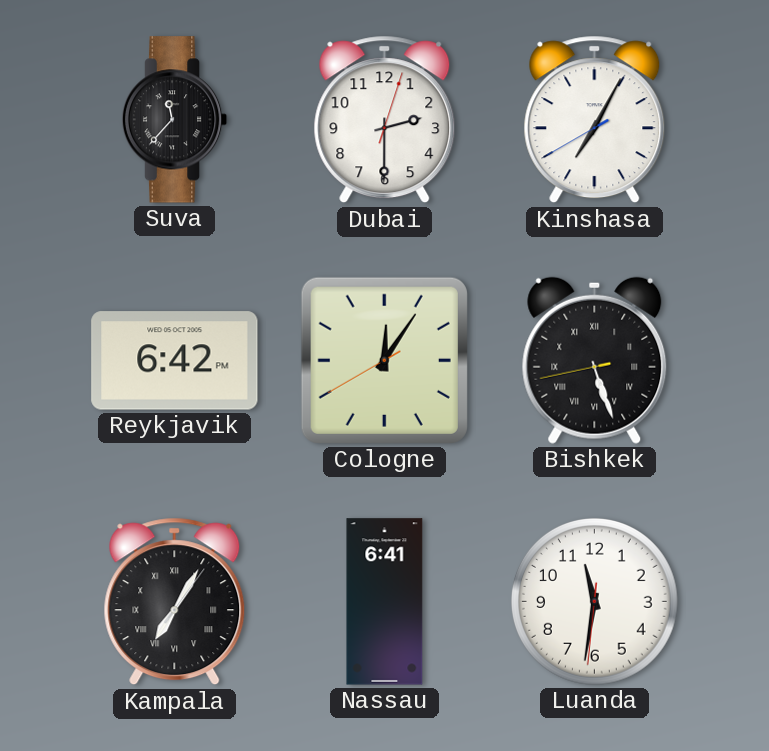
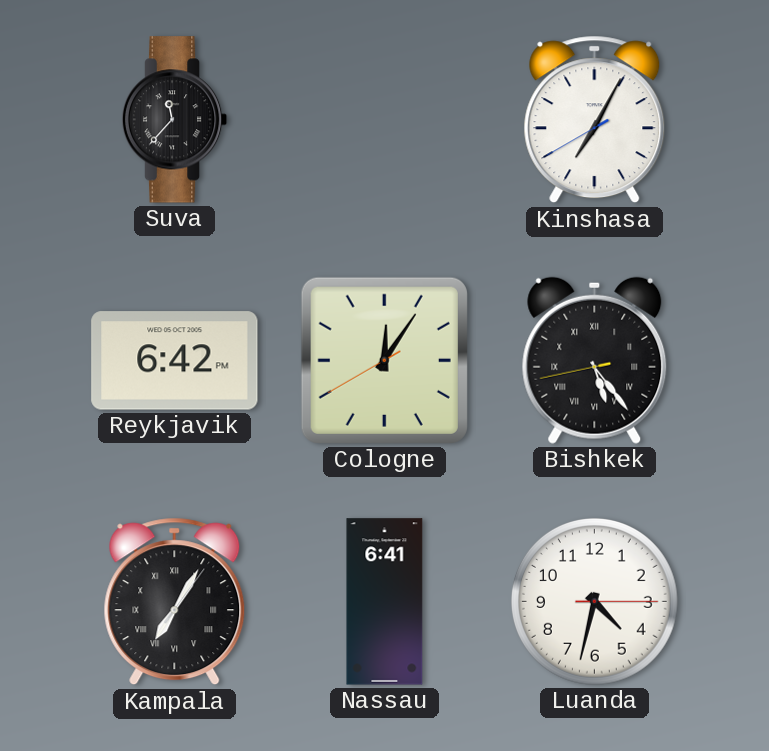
Dubai: 2:30 -> none
Bishkek: 5:26 -> 5:23
Luanda: 11:31 -> 4:32
